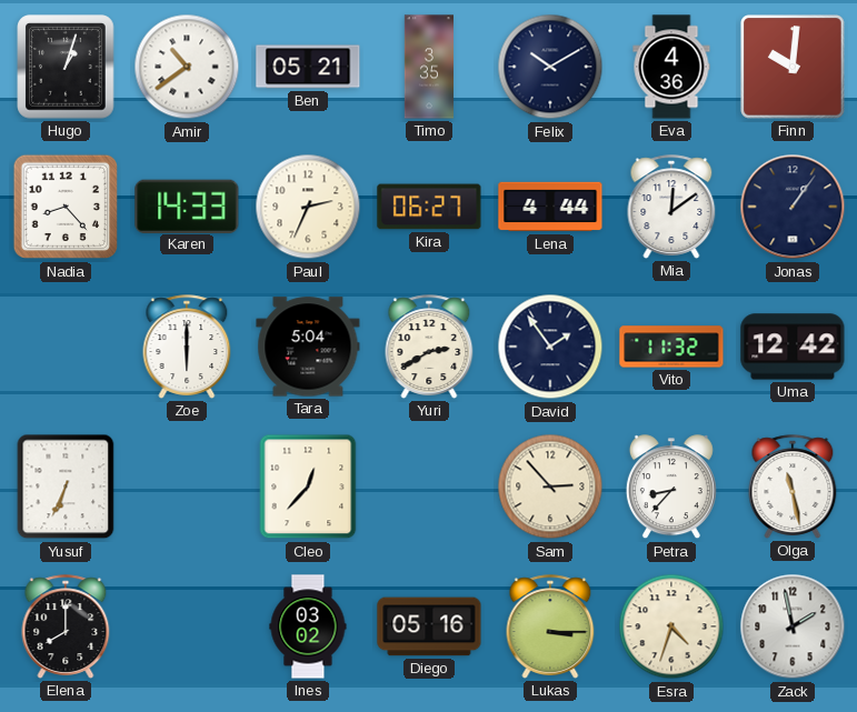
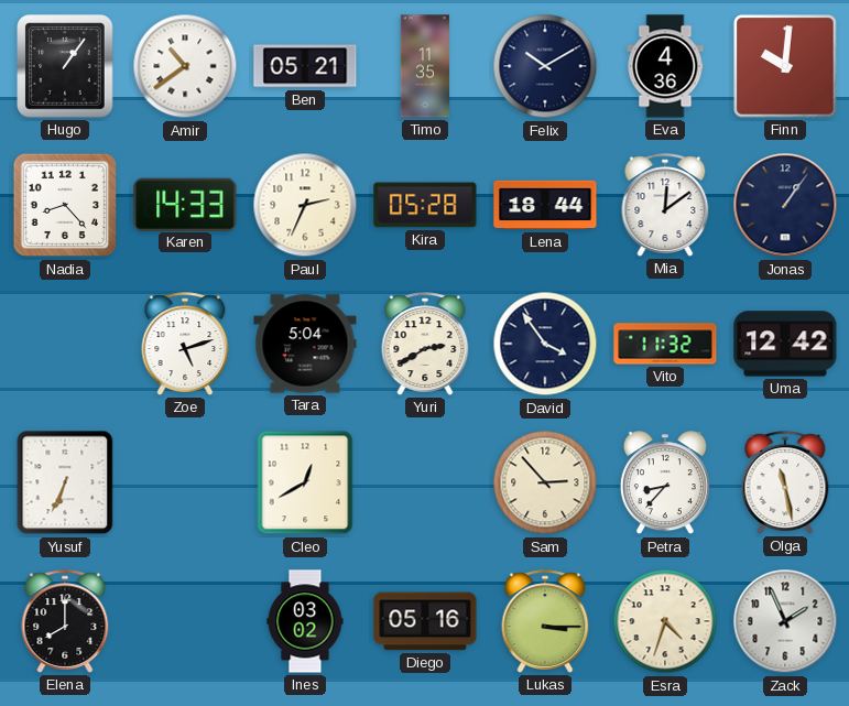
Hugo: 1:03 -> 1:06
Timo: 3:35 -> 11:35
Kira: 06:27 -> 05:28
Lena: 4:44 -> 18:44
Zoe: 6:00 -> 5:12
David: 1:54 -> 3:54
Cleo: 12:37 -> 12:40
Zack: 1:58 -> 1:56
